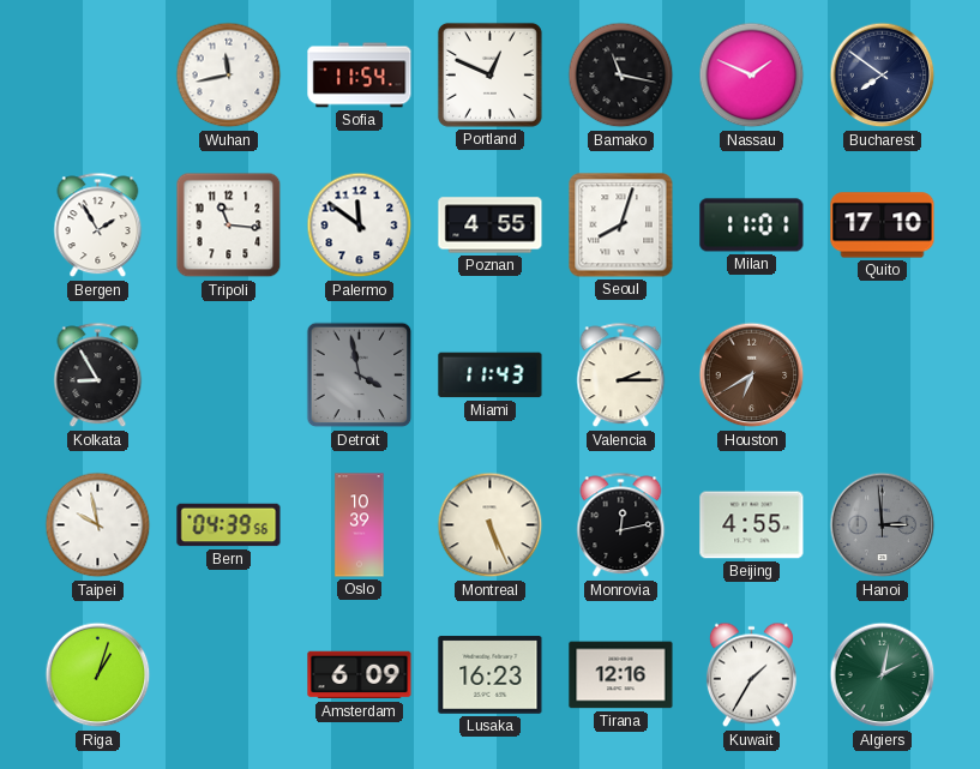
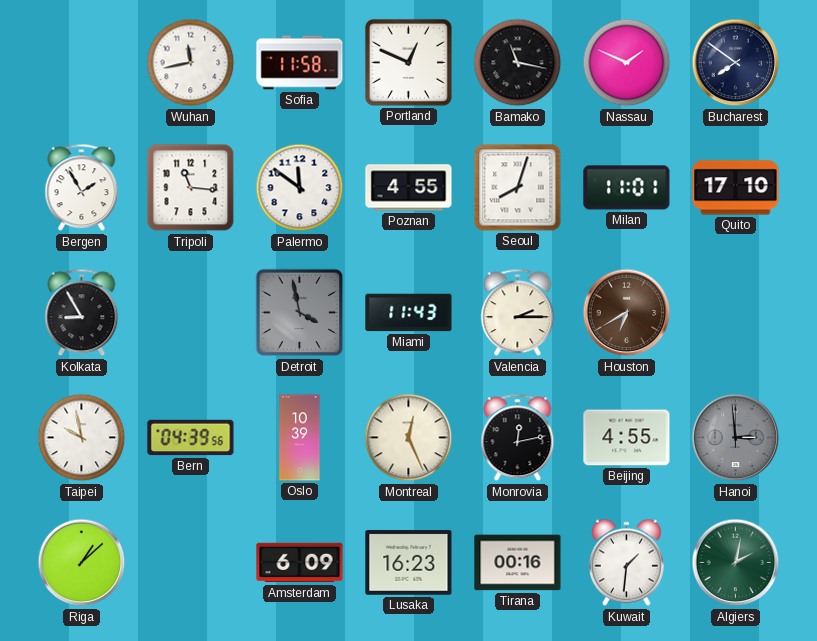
Sofia: 11:54 -> 11:58
Montreal: 5:26 -> 12:26
Riga: 1:03 -> 1:08
Tirana: 12:16 -> 00:16
Kuwait: 1:35 -> 1:31
